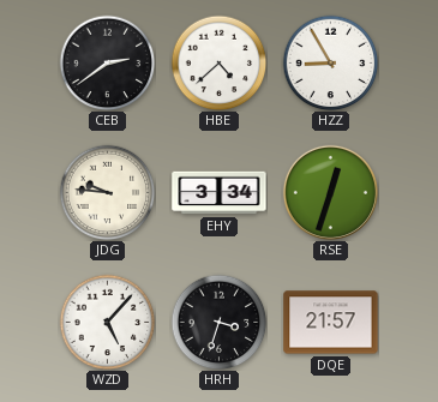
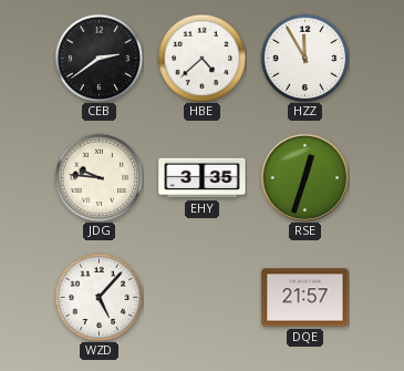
HZZ: 8:55 -> 11:55
EHY: 3:34 -> 3:35
HRH: 3:33 -> none
